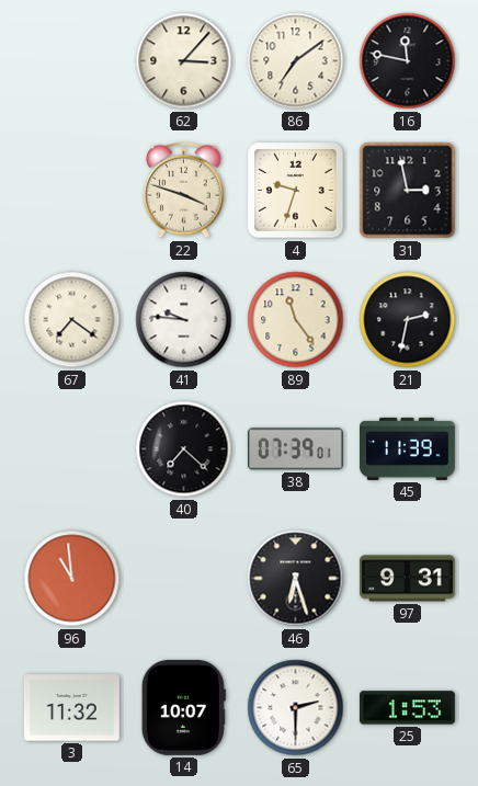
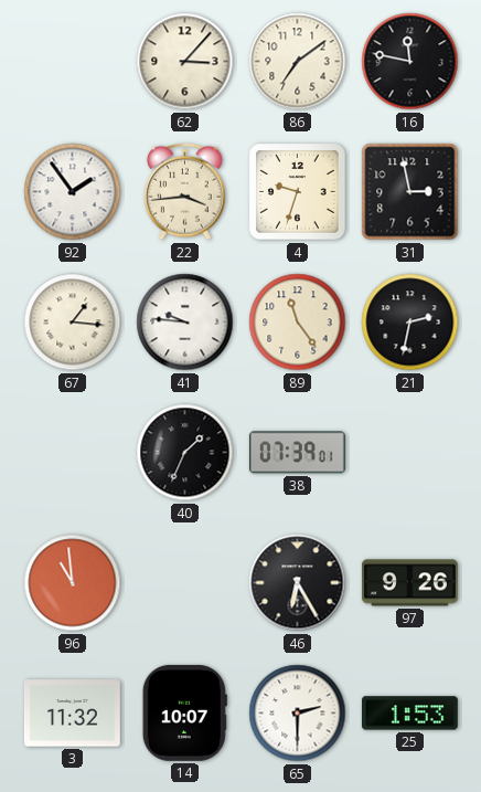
92: none -> 1:54
22: 3:48 -> 3:44
67: 7:21 -> 1:16
40: 7:22 -> 1:34
45: 11:39 -> none
46: 6:27 -> 6:25
97: 9:31 -> 9:26
